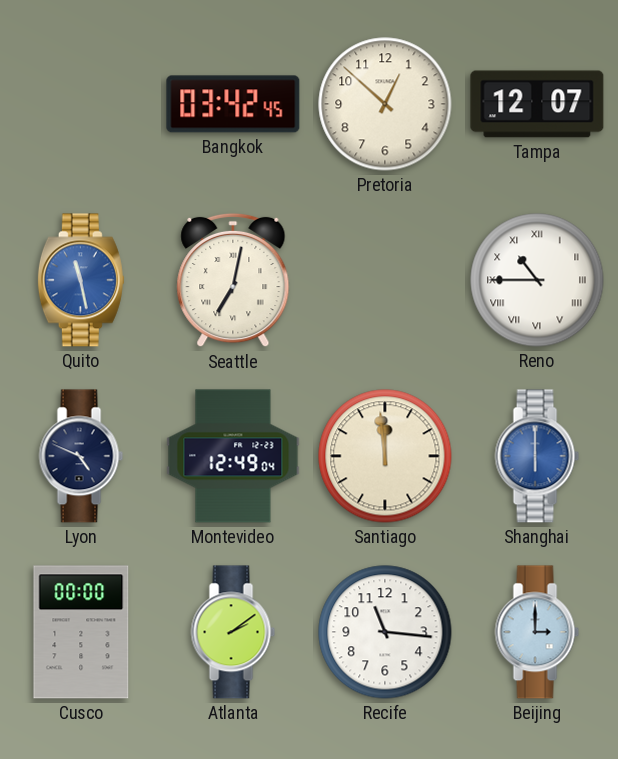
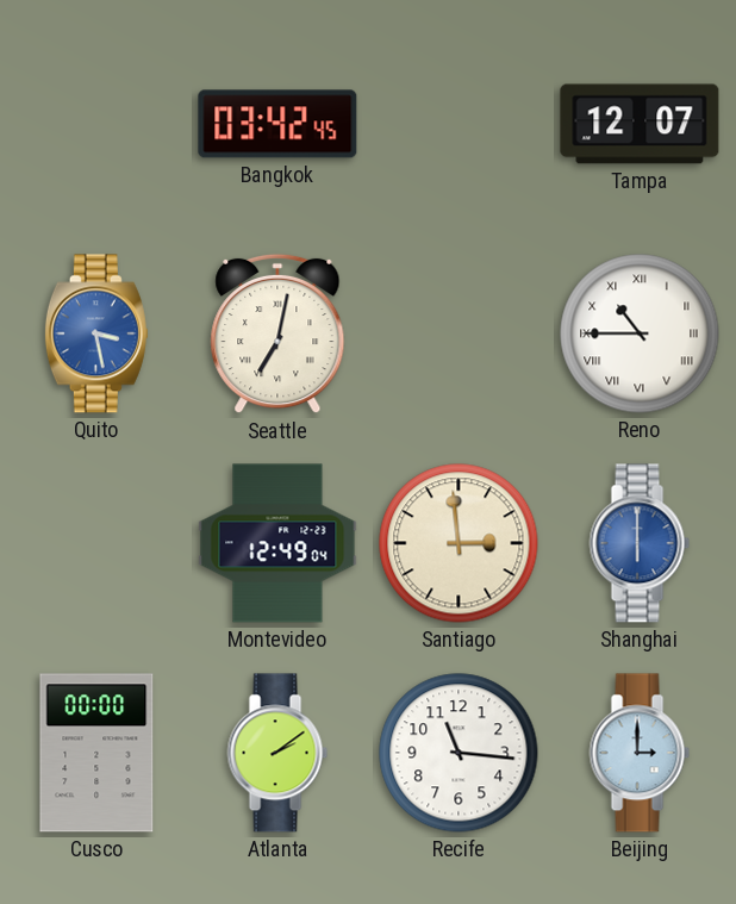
Pretoria: 12:52 -> none
Quito: 11:28 -> 3:28
Lyon: 4:49 -> none
Santiago: 11:59 -> 2:59
